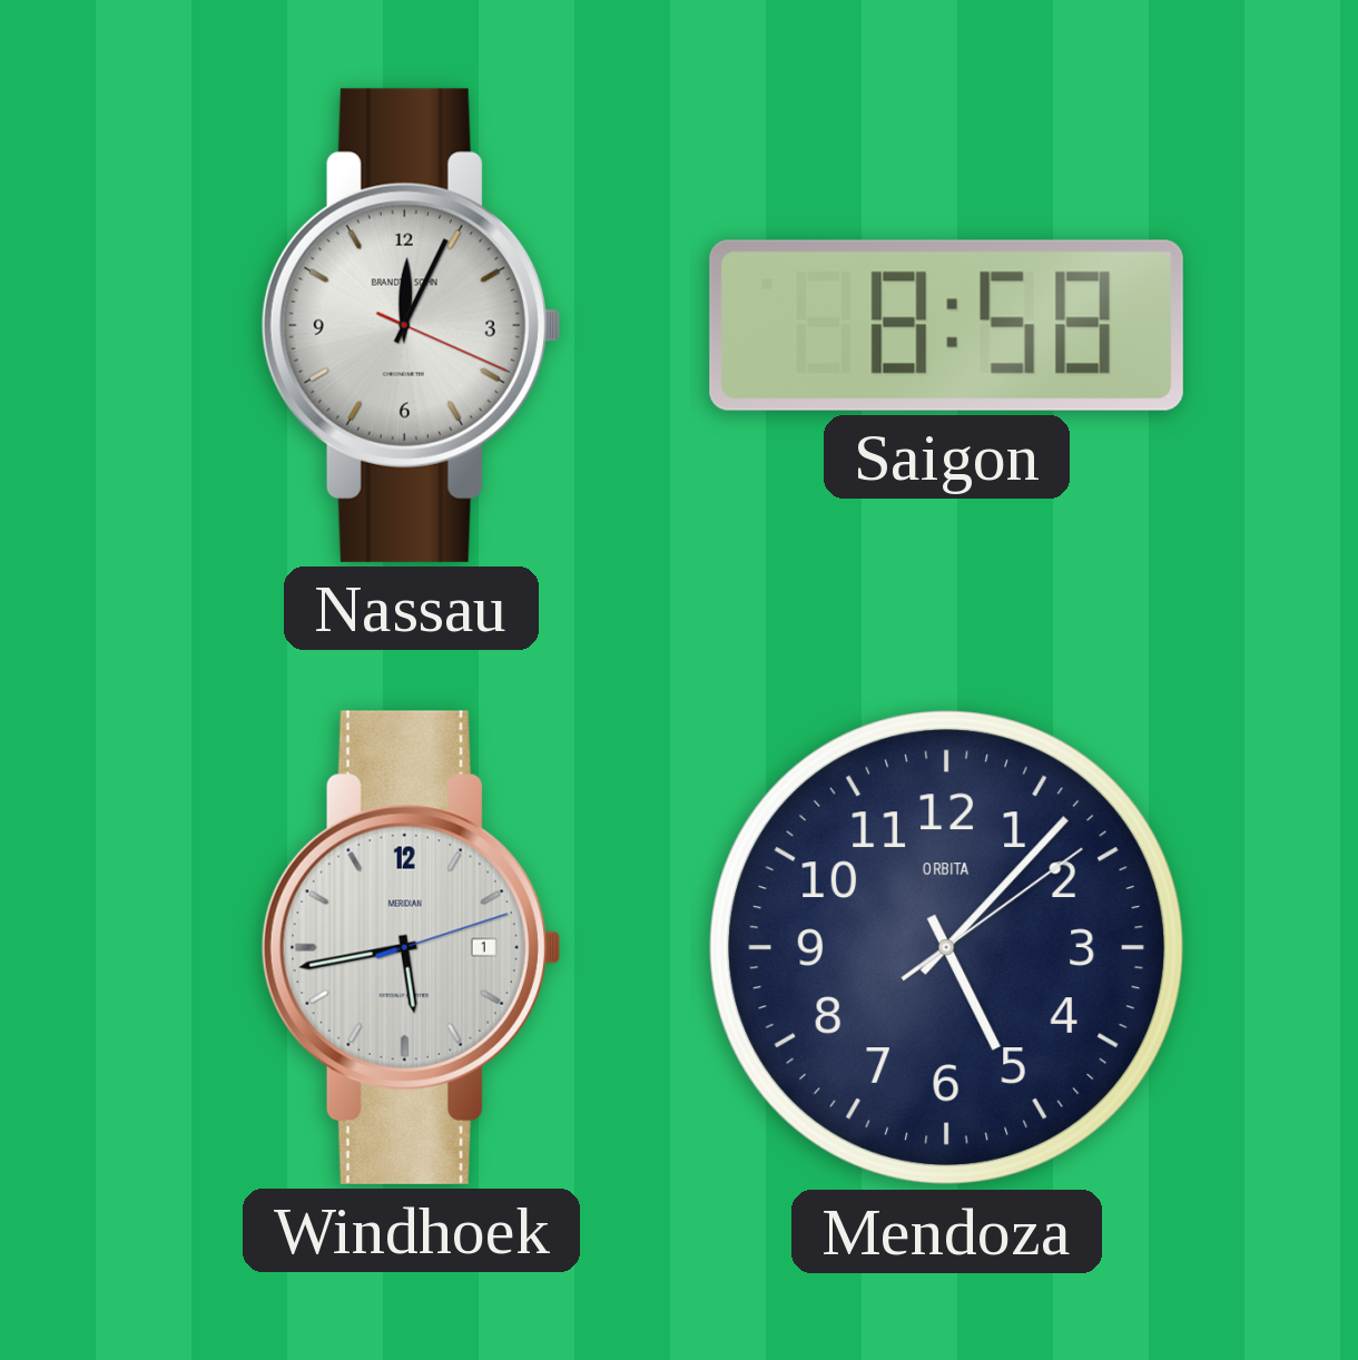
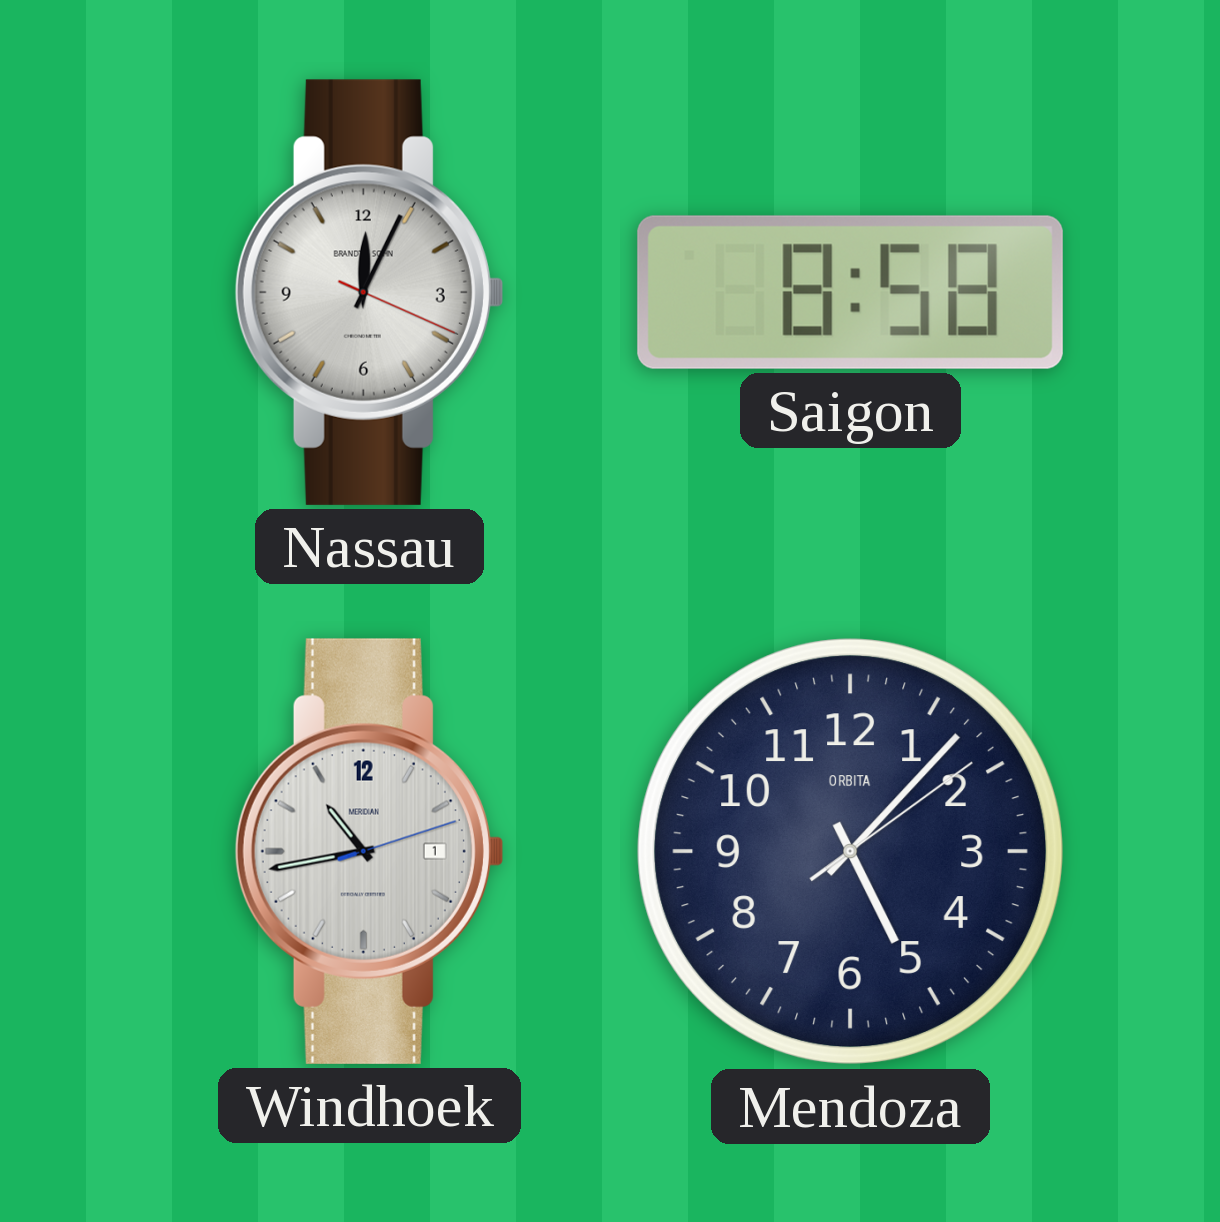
Windhoek: 5:43 -> 10:43
